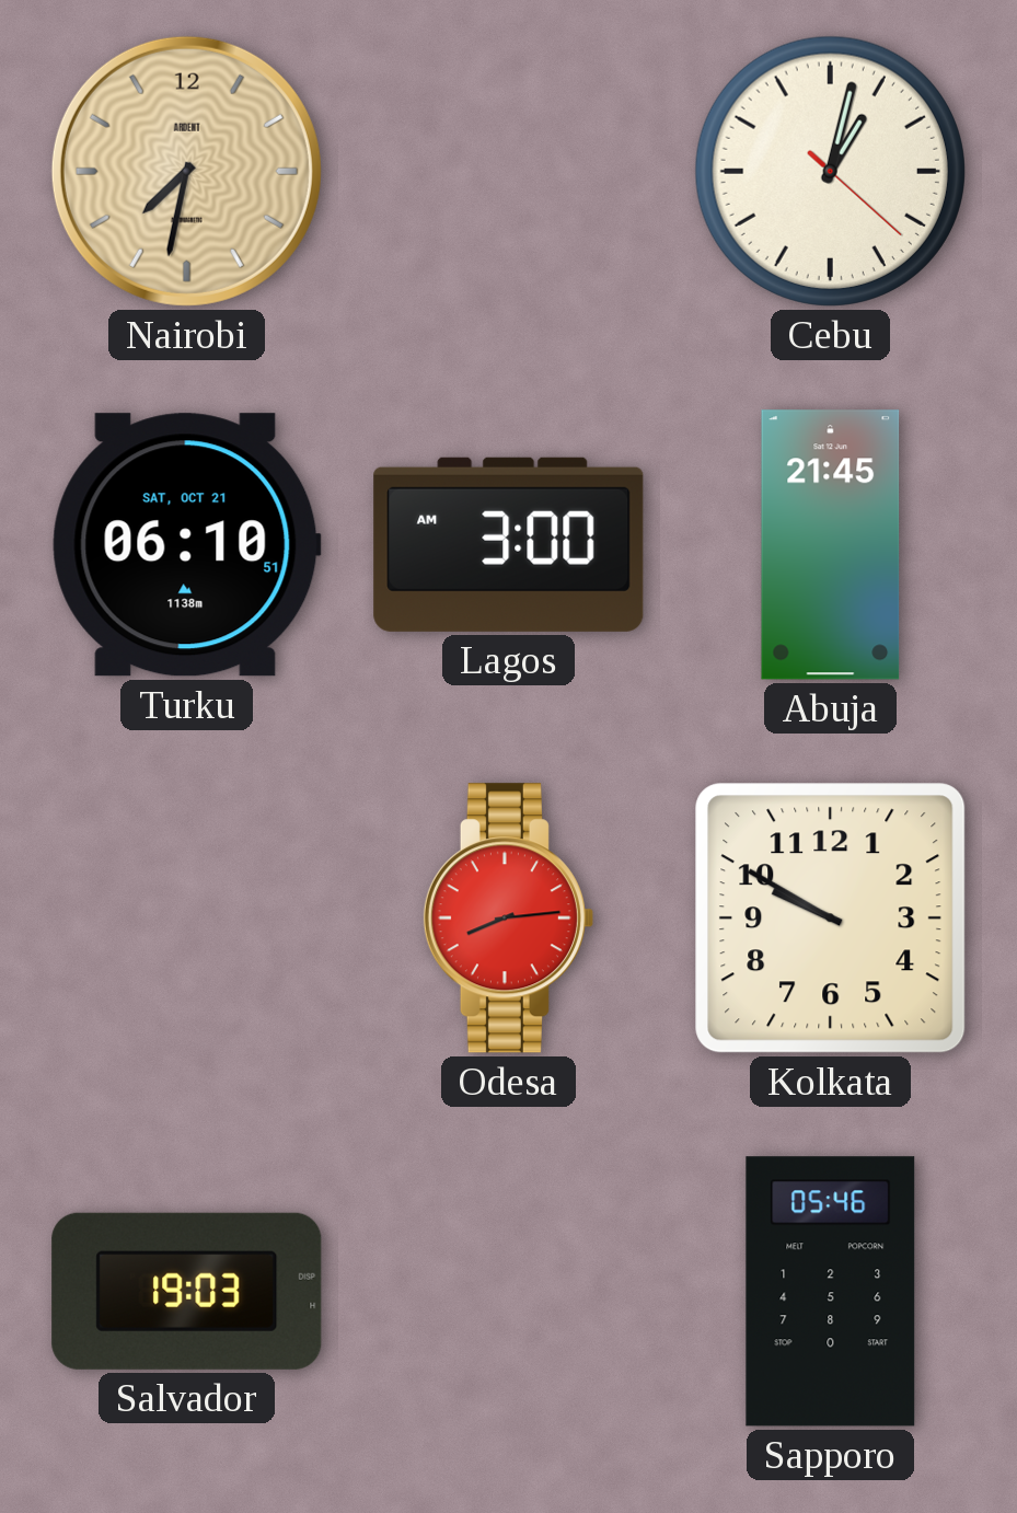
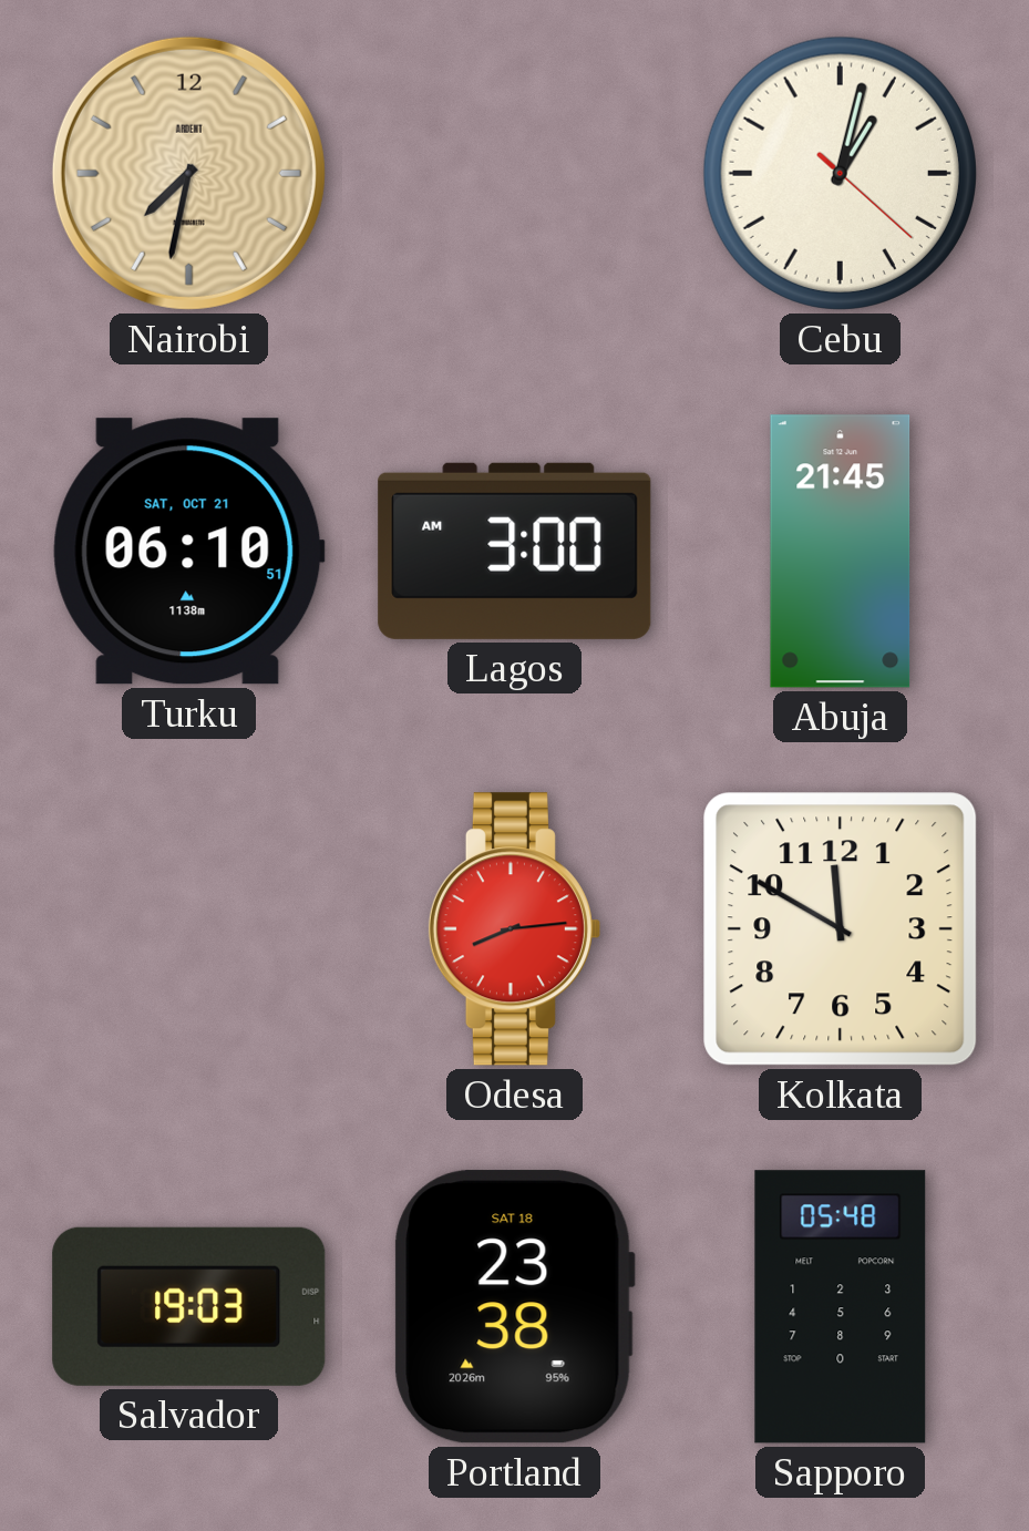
Kolkata: 9:50 -> 11:50
Portland: none -> 23:38
Sapporo: 05:46 -> 05:48
